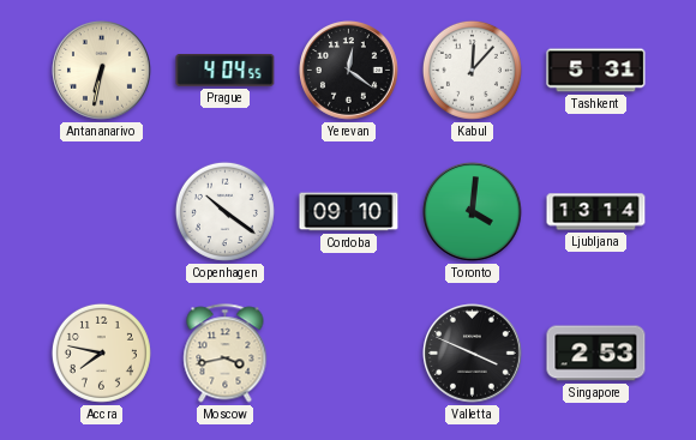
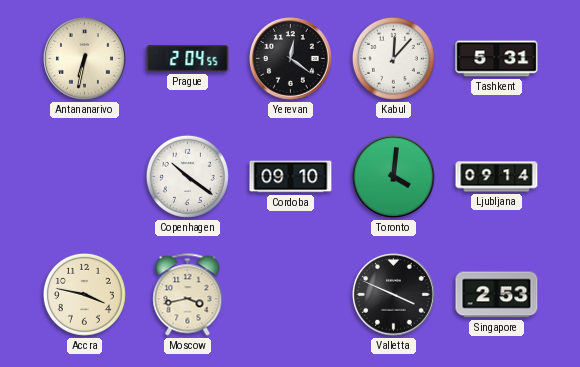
Prague: 4:04 -> 2:04
Ljubljana: 13:14 -> 09:14
Accra: 7:47 -> 3:47
